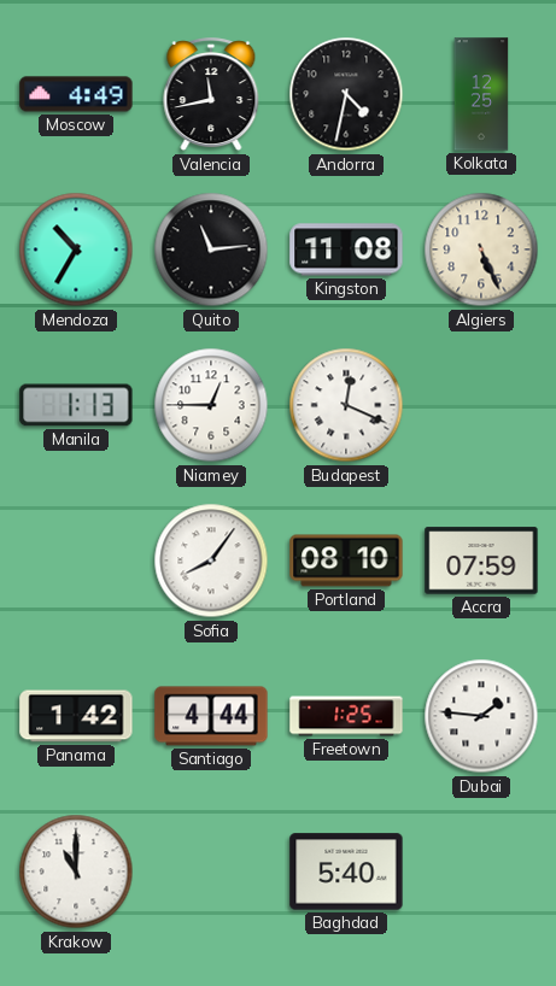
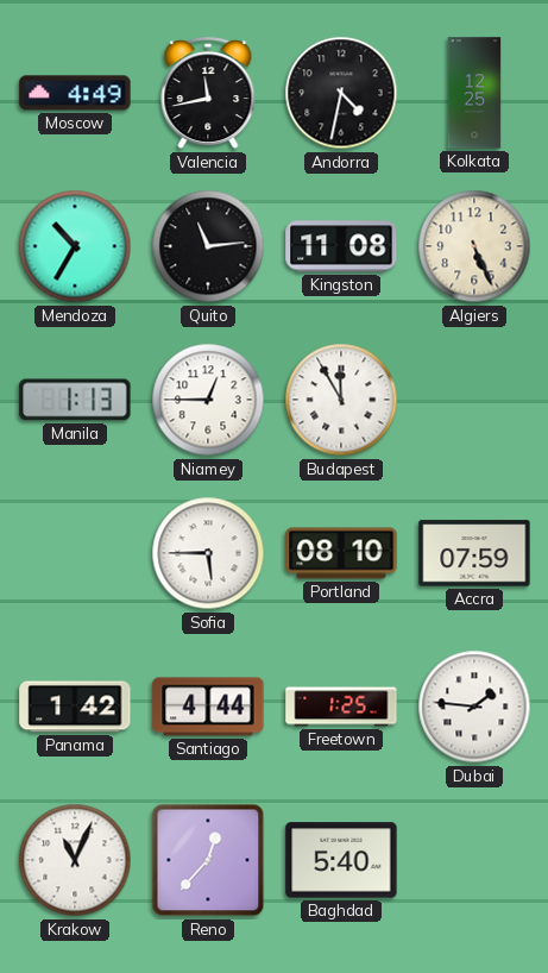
Budapest: 12:19 -> 11:55
Sofia: 8:06 -> 5:45
Krakow: 11:00 -> 11:04
Reno: none -> 12:37
